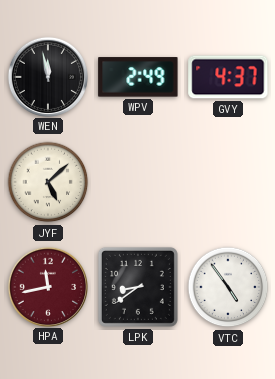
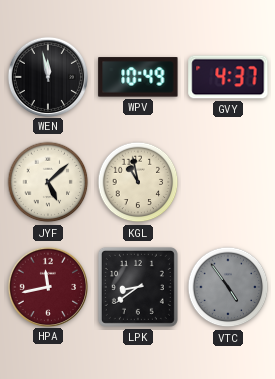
WPV: 2:49 -> 10:49
KGL: none -> 10:58
VTC dial: white -> grey
